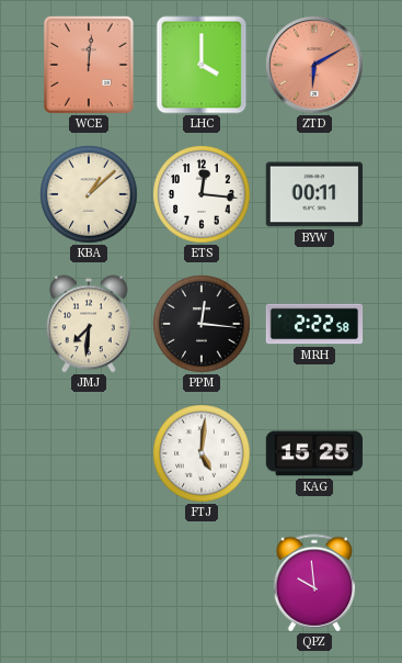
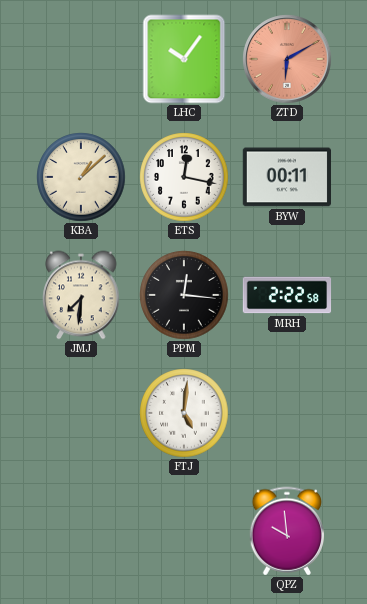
WCE: 12:01 -> none
LHC: 4:00 -> 10:06
ETS: 12:16 -> 12:17
KAG: 15:25 -> none
